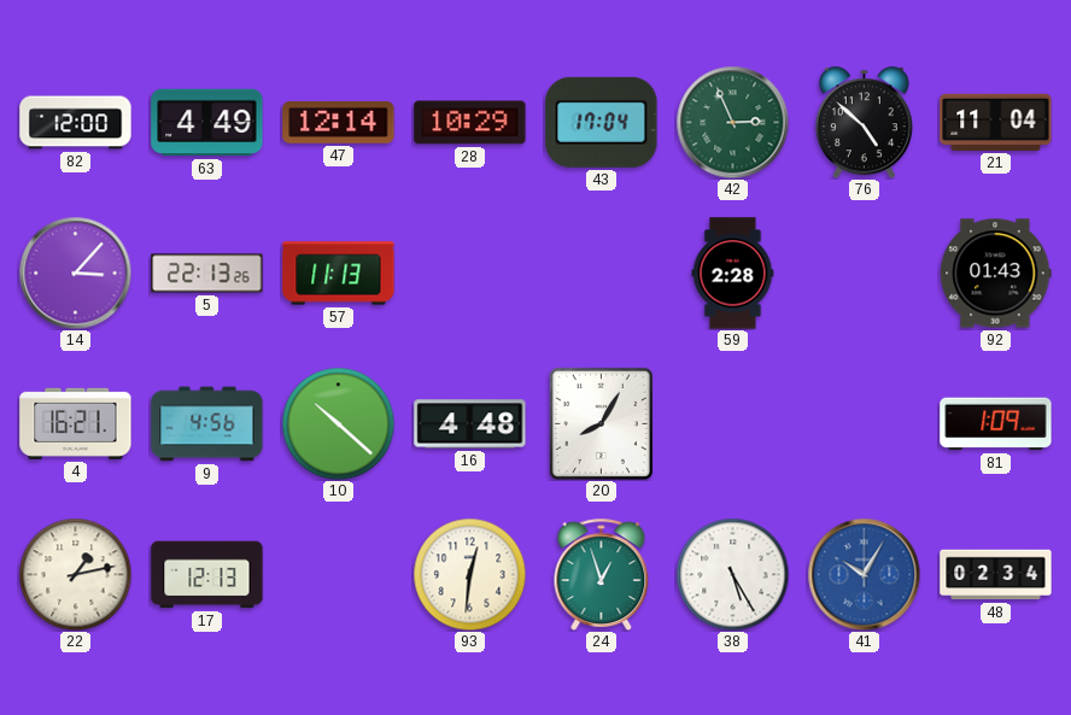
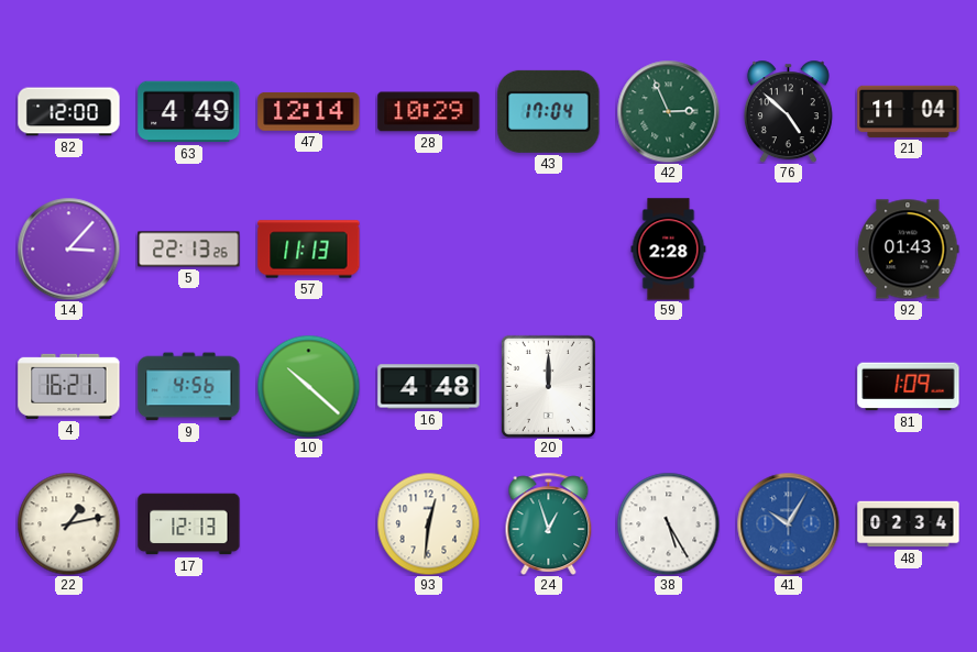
20: 8:05 -> 12:00
